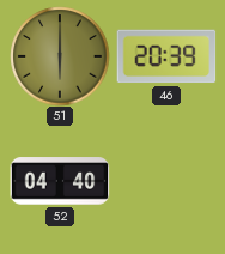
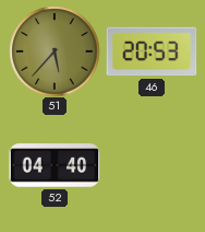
51: 6:00 -> 5:37
46: 20:39 -> 20:53
